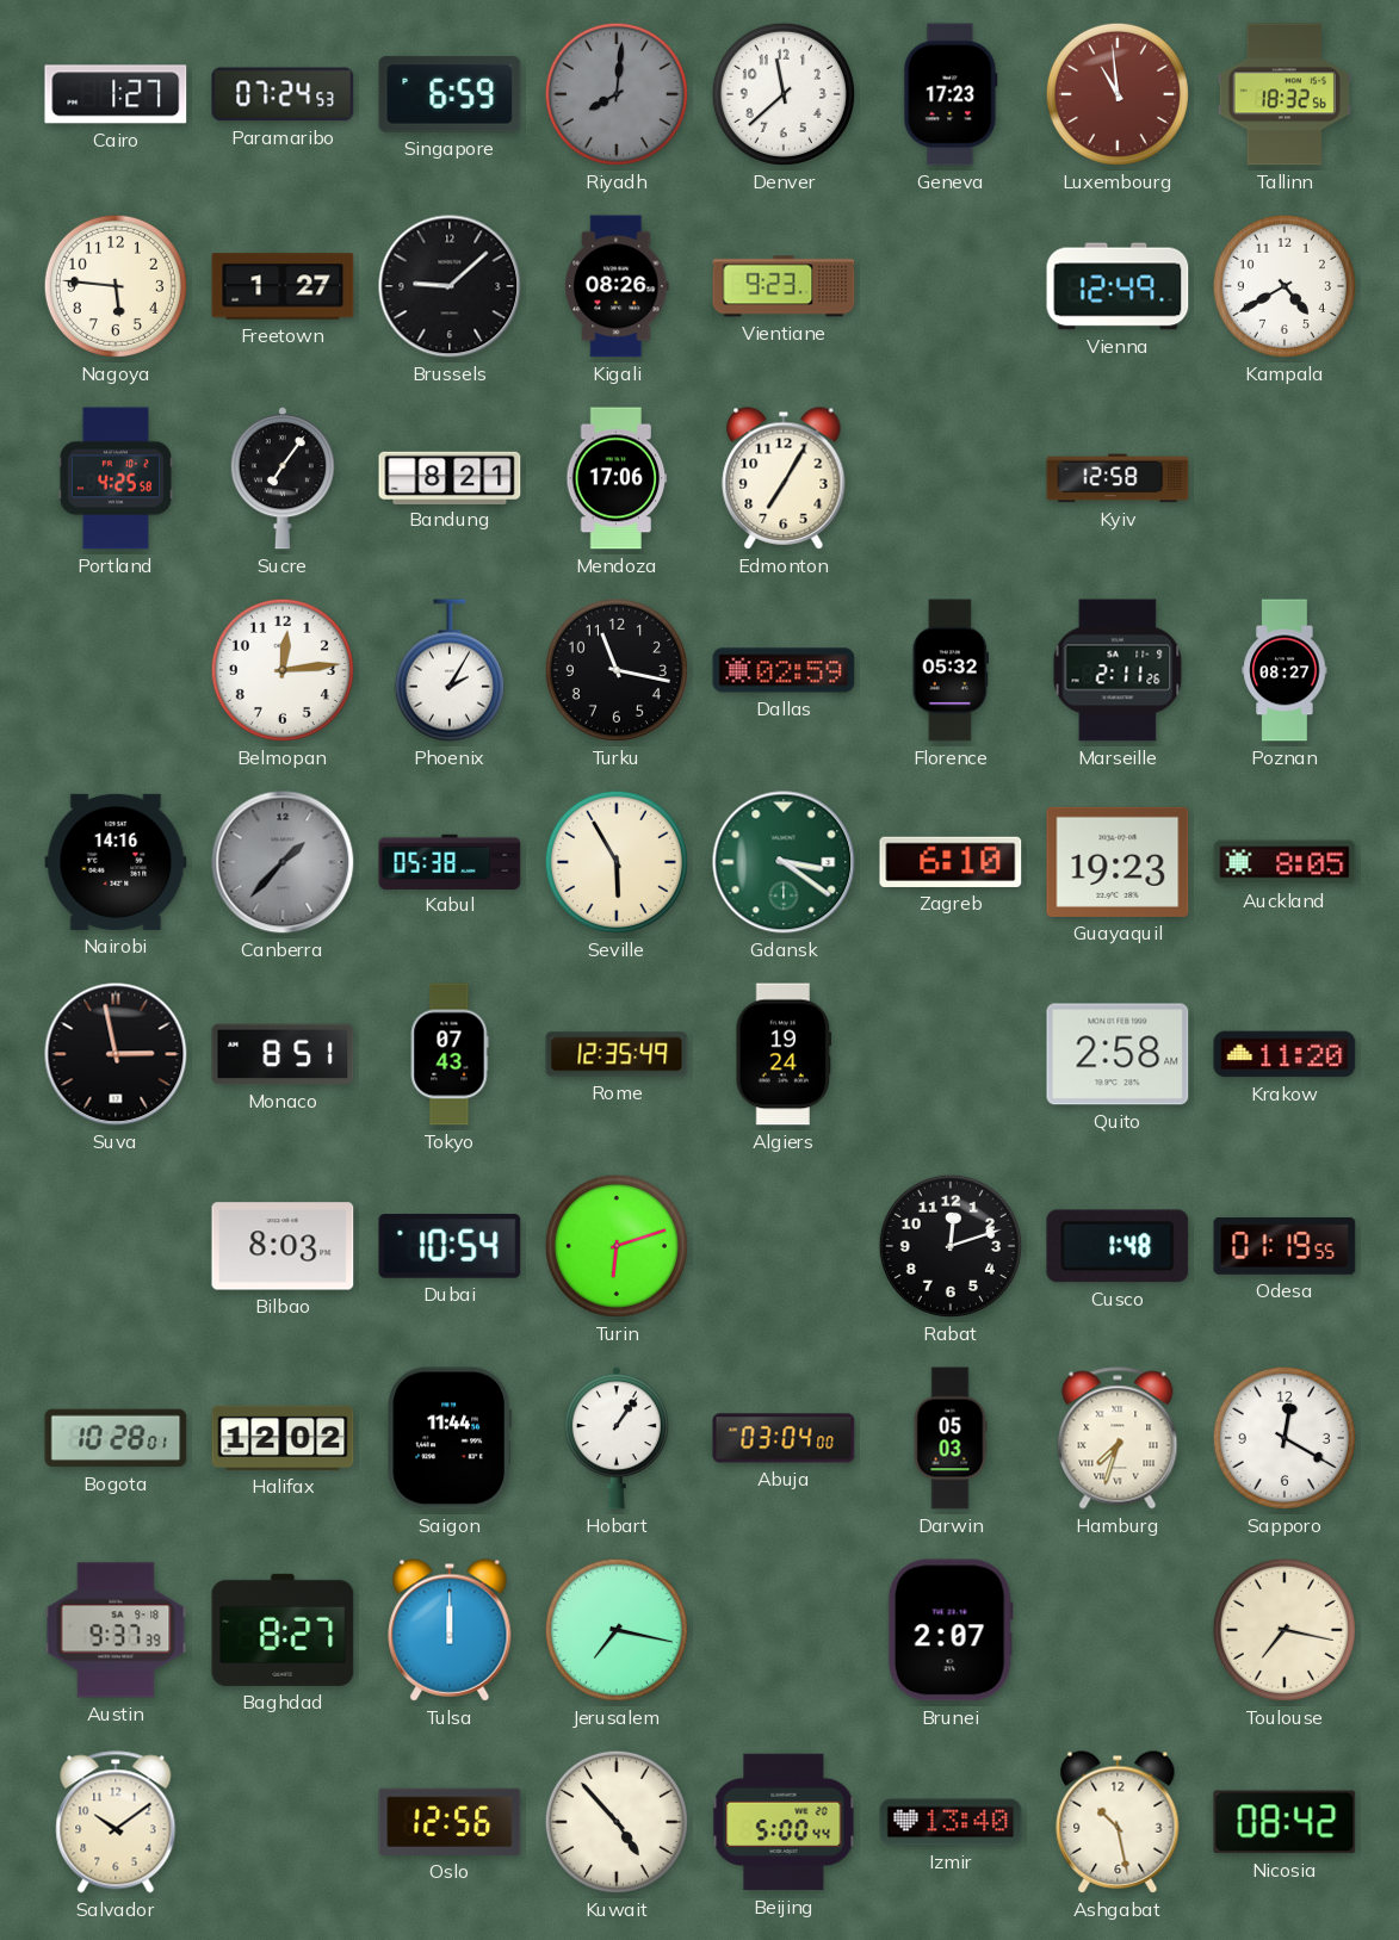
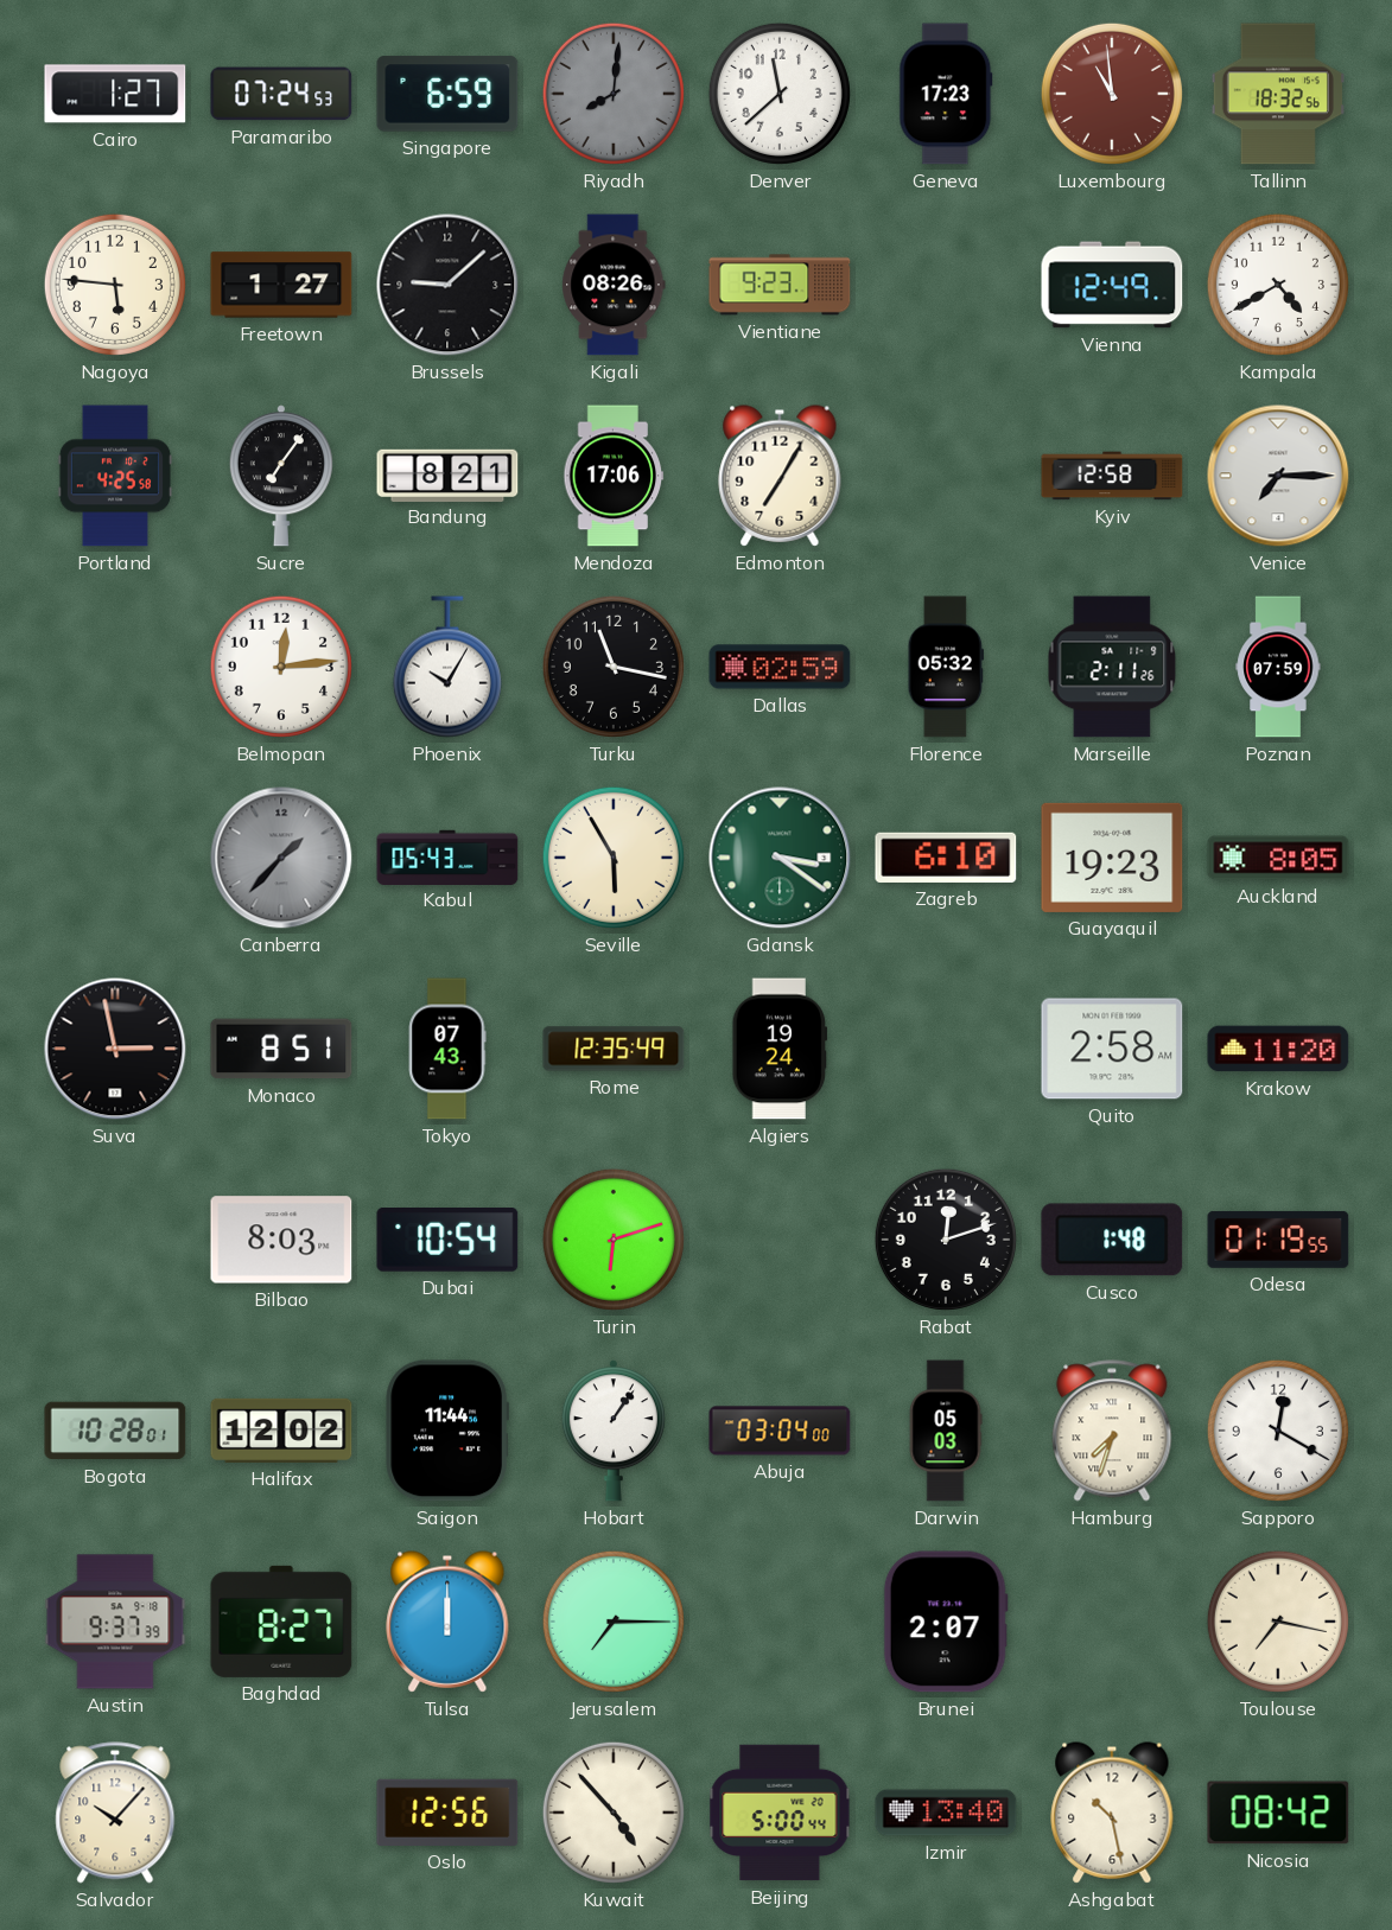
Venice: none -> 7:15
Phoenix: 2:05 -> 10:05
Poznan: 08:27 -> 07:59
Nairobi: 14:16 -> none
Kabul: 05:38 -> 05:43
Jerusalem: 7:17 -> 7:15
Salvador: 10:09 -> 10:07
